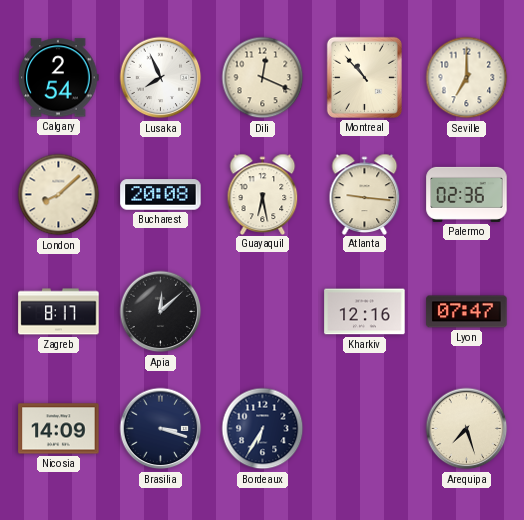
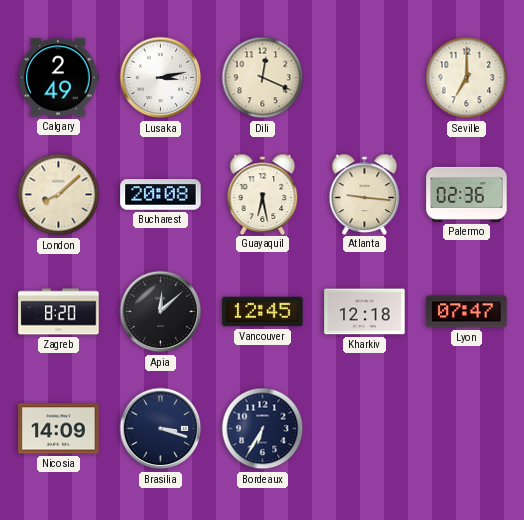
Calgary: 2:54 -> 2:49
Lusaka: 7:56 -> 3:13
Montreal: 10:53 -> none
Zagreb: 8:17 -> 8:20
Vancouver: none -> 12:45
Kharkiv: 12:16 -> 12:18
Arequipa: 7:27 -> none
